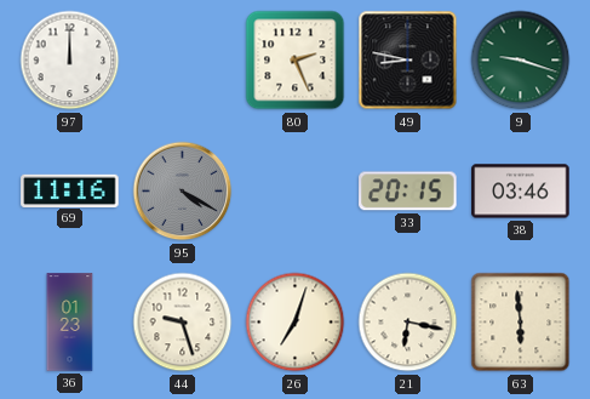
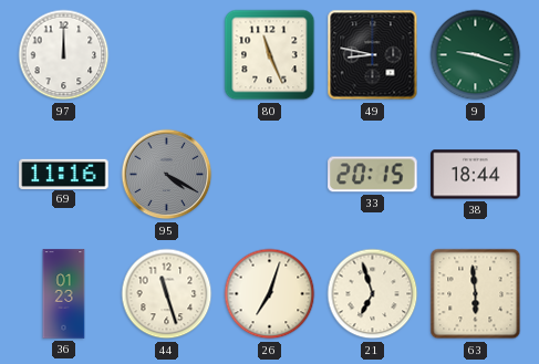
80: 2:26 -> 11:26
38: 03:46 -> 18:44
44: 9:27 -> 11:27
21: 6:17 -> 6:57
